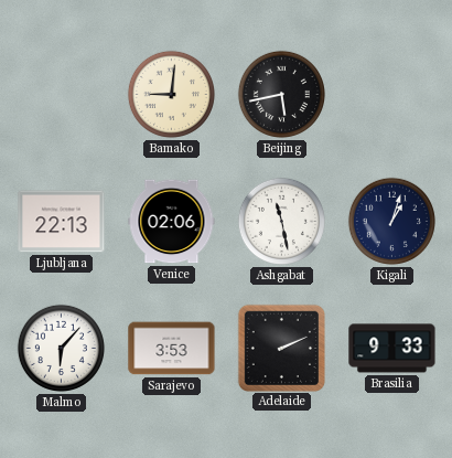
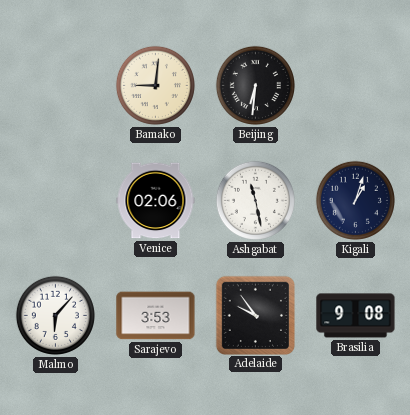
Beijing: 5:43 -> 6:31
Ljubljana: 22:13 -> none
Adelaide: 2:11 -> 9:54
Brasilia: 9:33 -> 9:08
